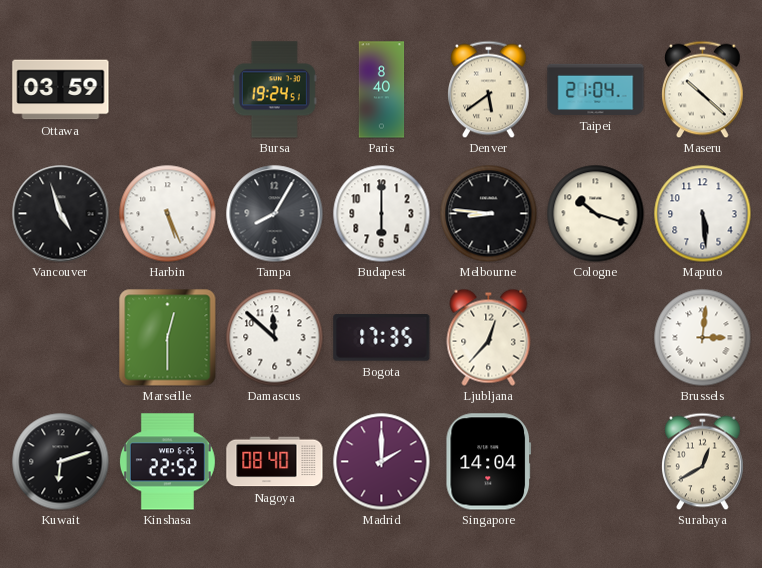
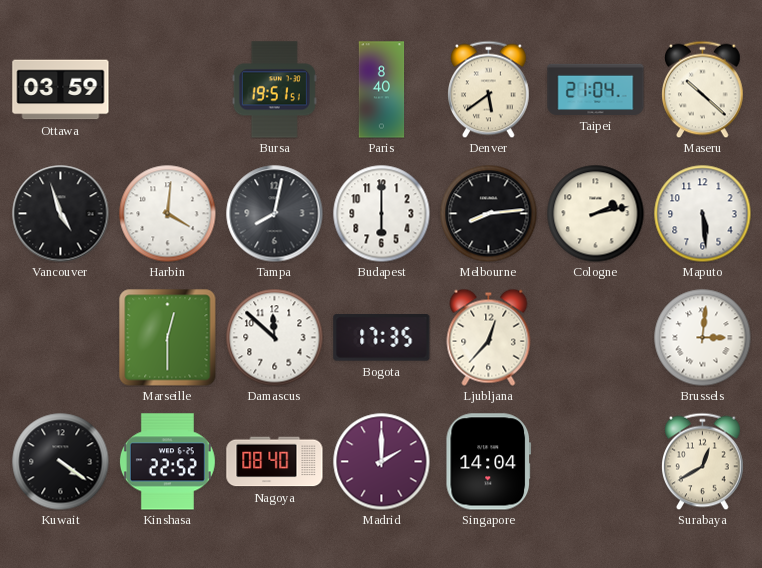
Bursa: 19:24 -> 19:51
Harbin: 5:26 -> 4:01
Tampa: 8:05 -> 8:02
Melbourne: 8:46 -> 8:14
Cologne: 10:18 -> 2:13
Kuwait: 6:12 -> 4:21
